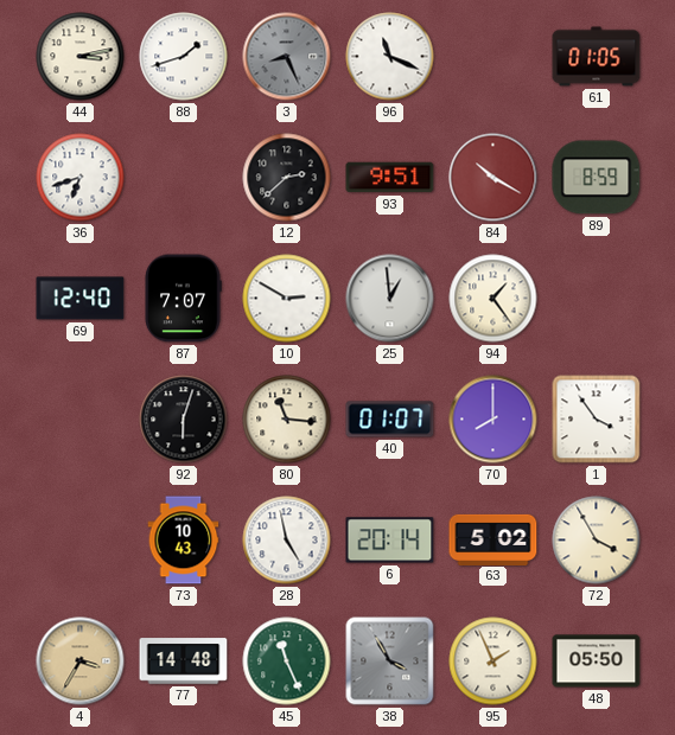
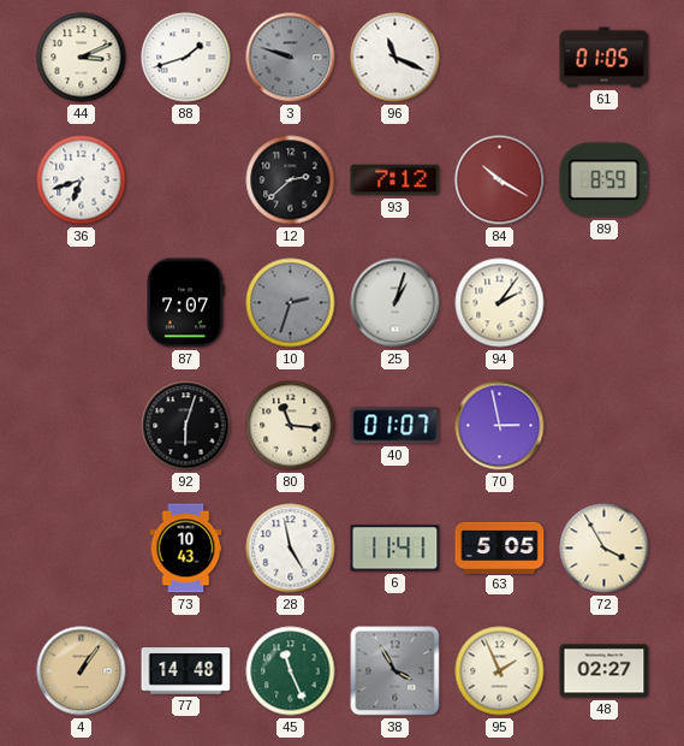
44: 3:13 -> 3:11
3: 8:26 -> 9:48
93: 9:51 -> 7:12
69: 12:40 -> none
10: 2:50 -> 2:33
10 dial: white -> grey
25: 12:59 -> 1:03
94: 1:24 -> 2:06
70: 8:00 -> 2:58
1: 3:54 -> none
6: 20:14 -> 11:41
63: 5:02 -> 5:05
4: 3:35 -> 1:06
48: 05:50 -> 02:27
